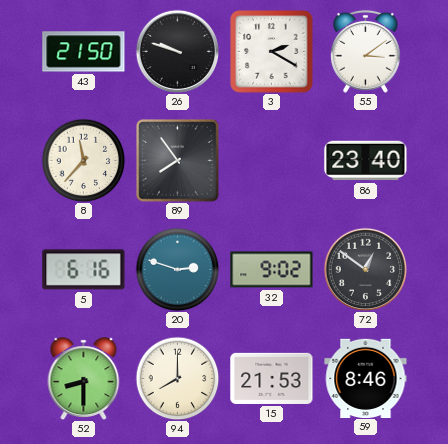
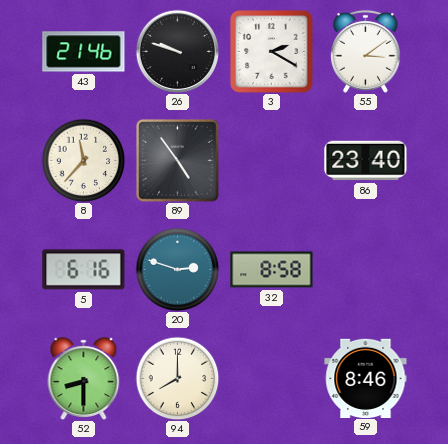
43: 21:50 -> 21:46
89: 7:54 -> 4:54
32: 9:02 -> 8:58
72: 12:51 -> none
15: 21:53 -> none
